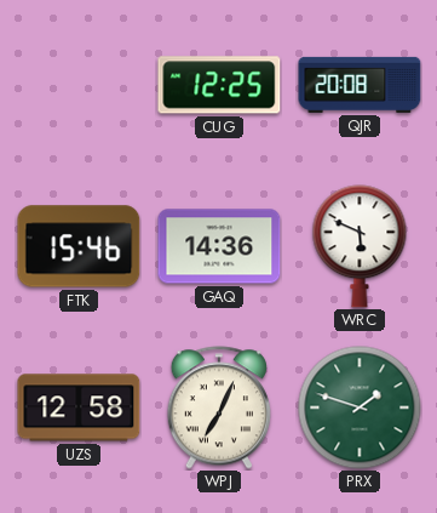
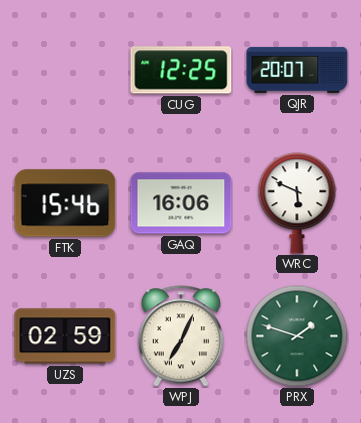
QJR: 20:08 -> 20:07
GAQ: 14:36 -> 16:06
UZS: 12:58 -> 02:59
